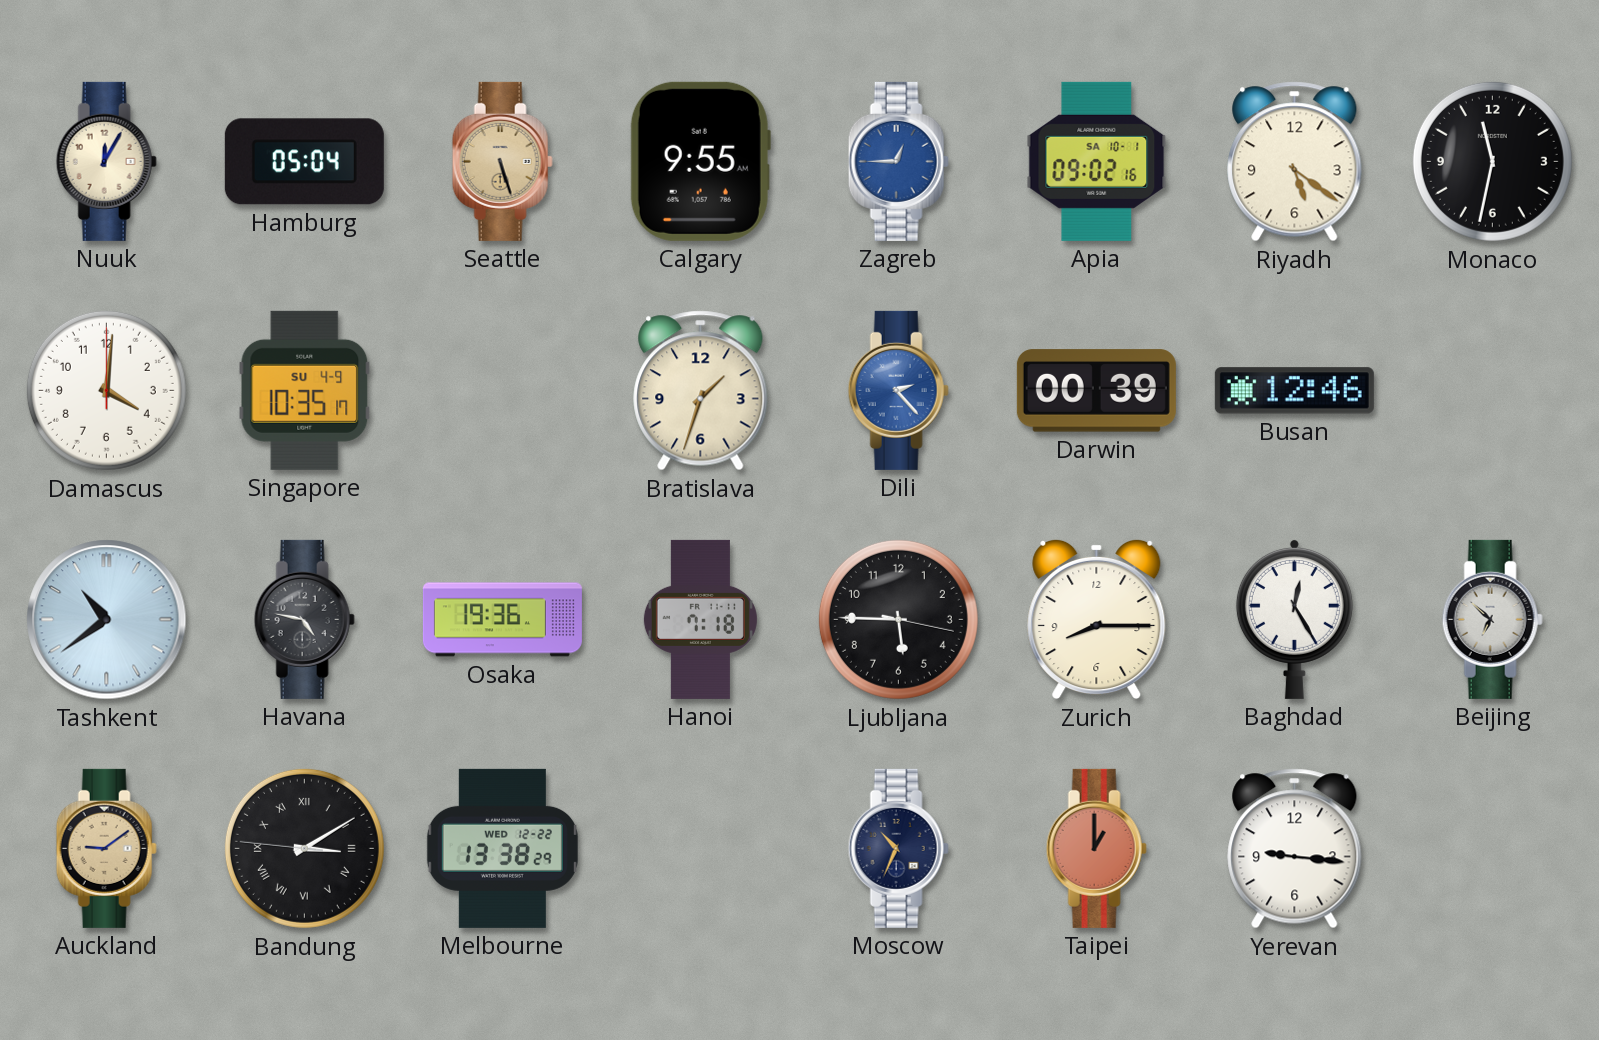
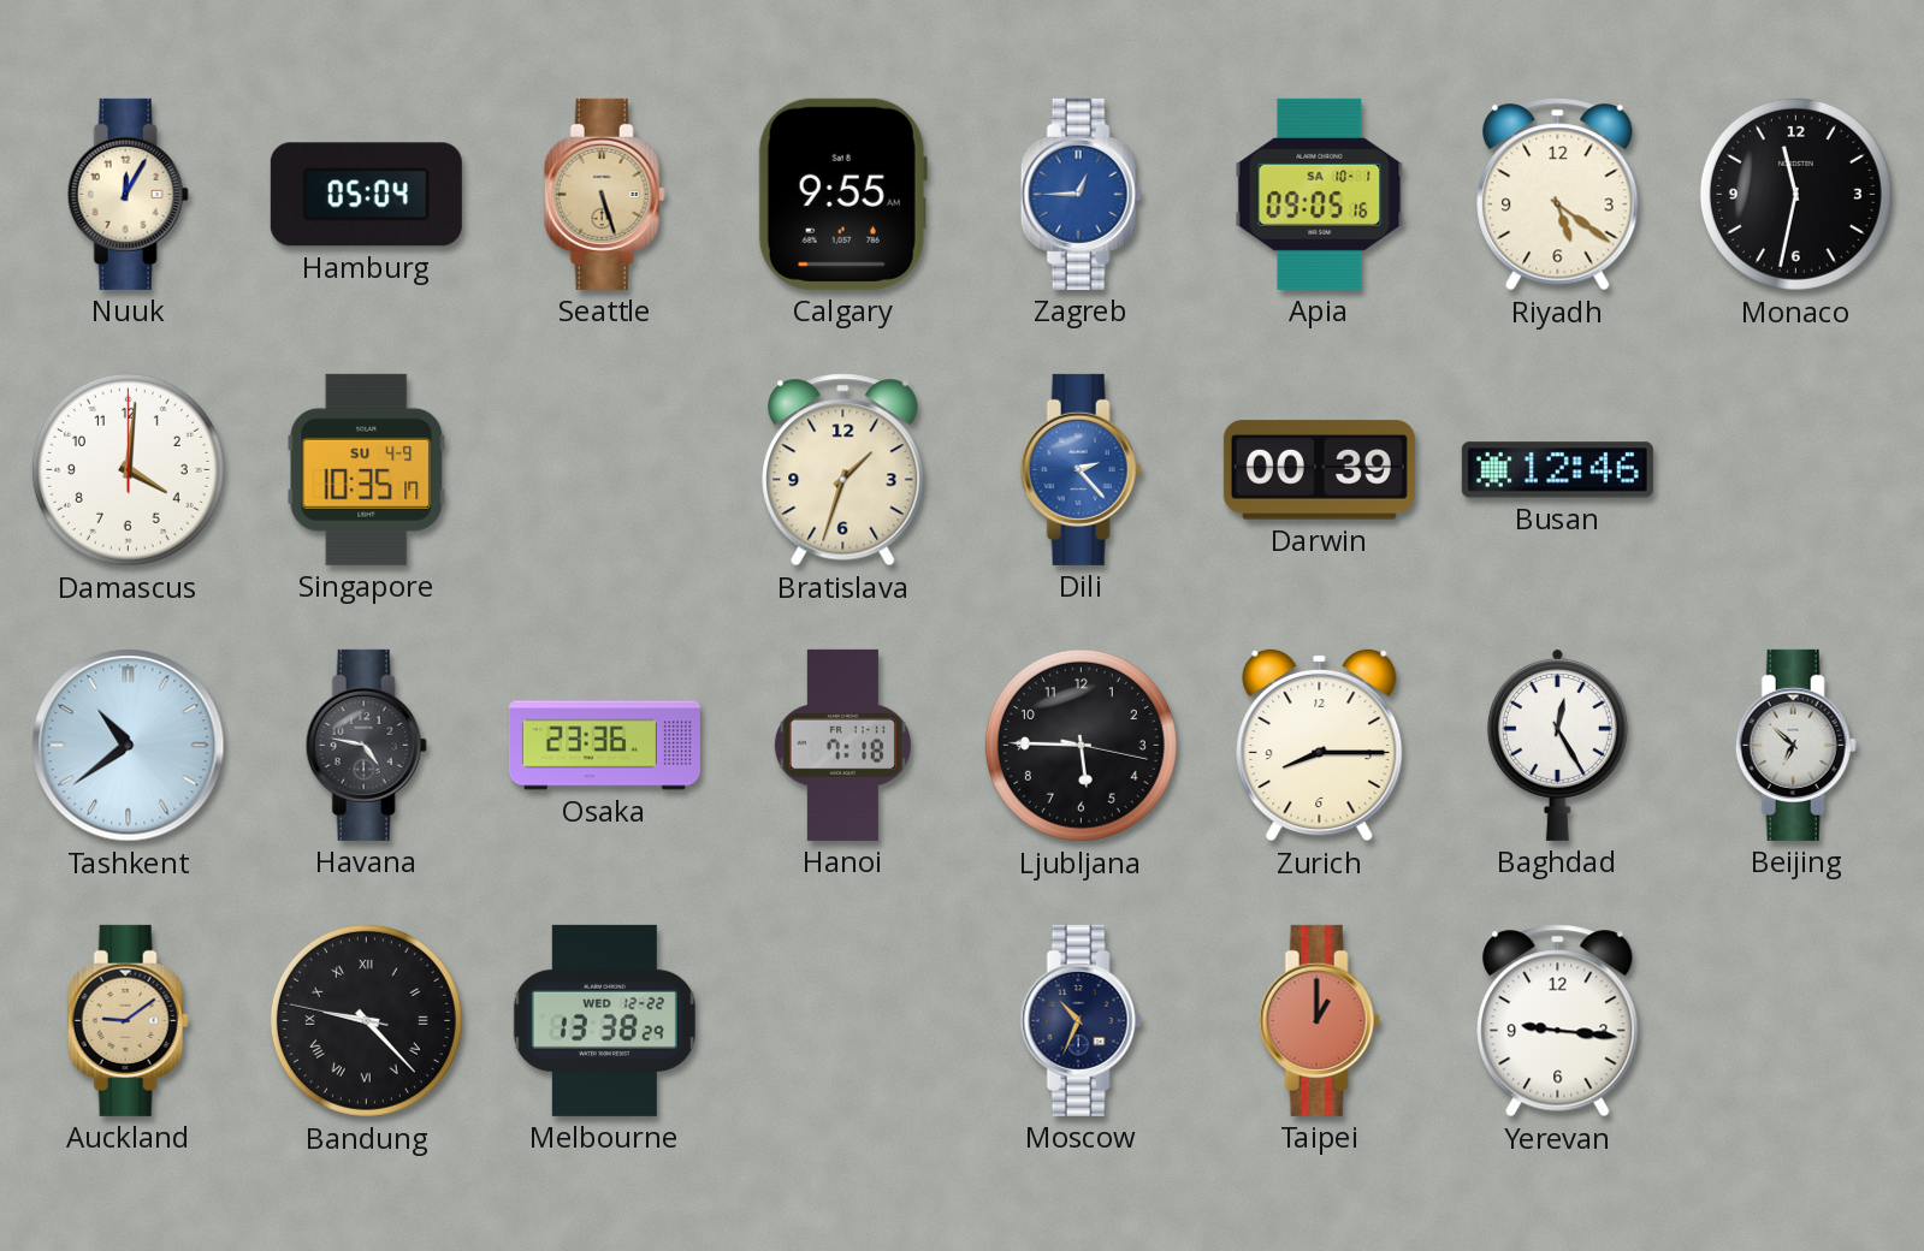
Apia: 09:02 -> 09:05
Osaka: 19:36 -> 23:36
Bandung: 3:09 -> 9:22
